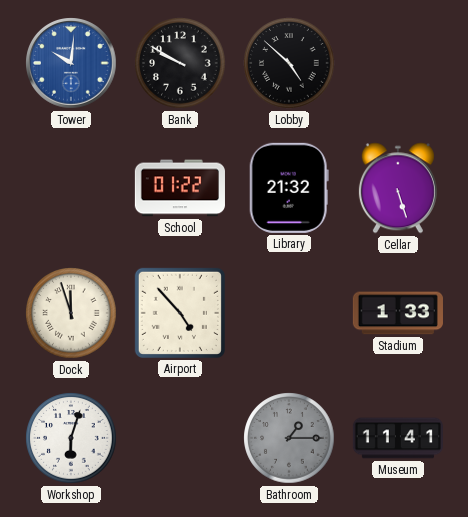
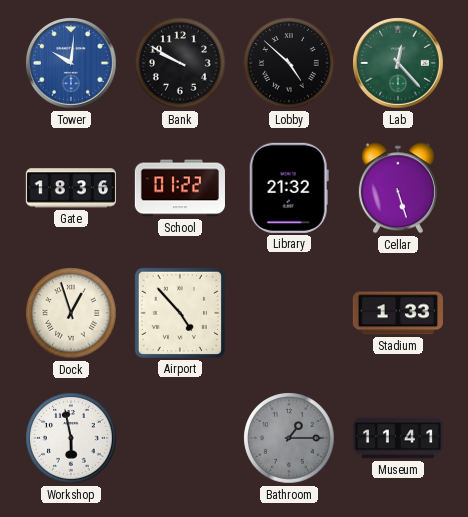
Lab: none -> 12:23
Gate: none -> 18:36
Dock: 11:57 -> 12:57
Workshop: 6:03 -> 5:58
